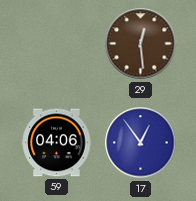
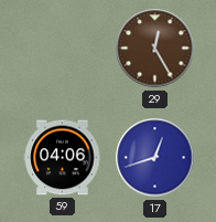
29: 12:29 -> 12:25
17: 12:54 -> 12:42
